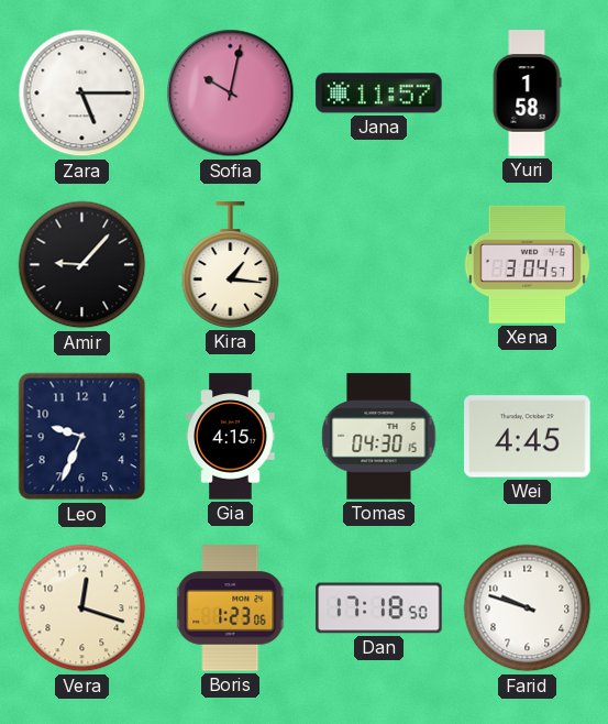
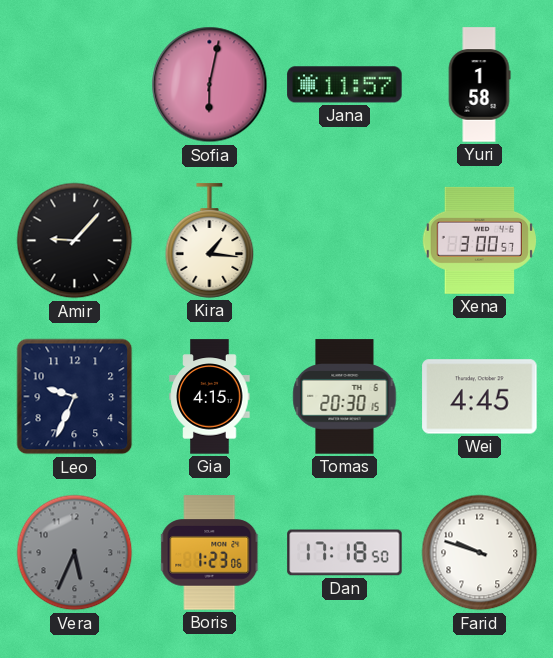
Zara: 5:15 -> none
Sofia: 10:02 -> 6:02
Xena: 3:04 -> 3:00
Tomas: 04:30 -> 20:30
Vera: 12:18 -> 5:34
Vera dial: cream -> grey
